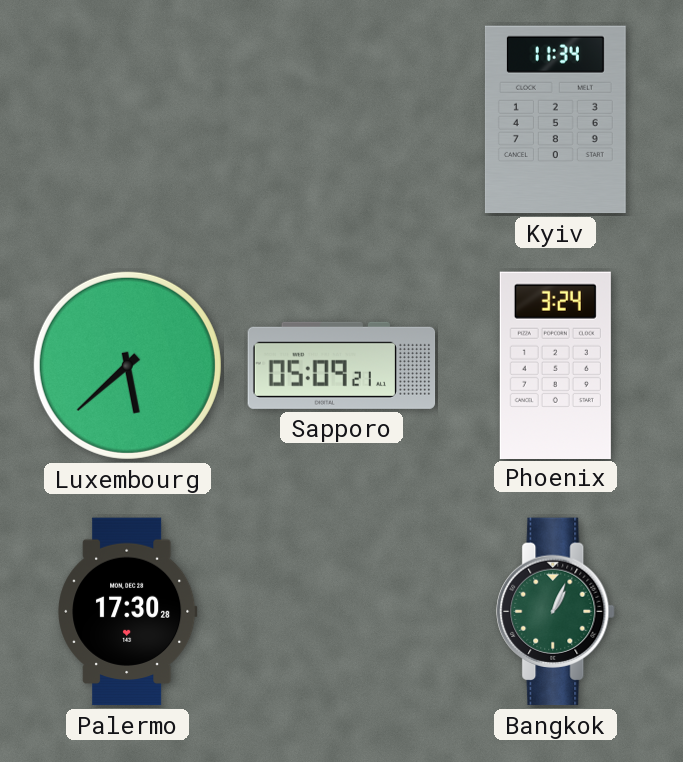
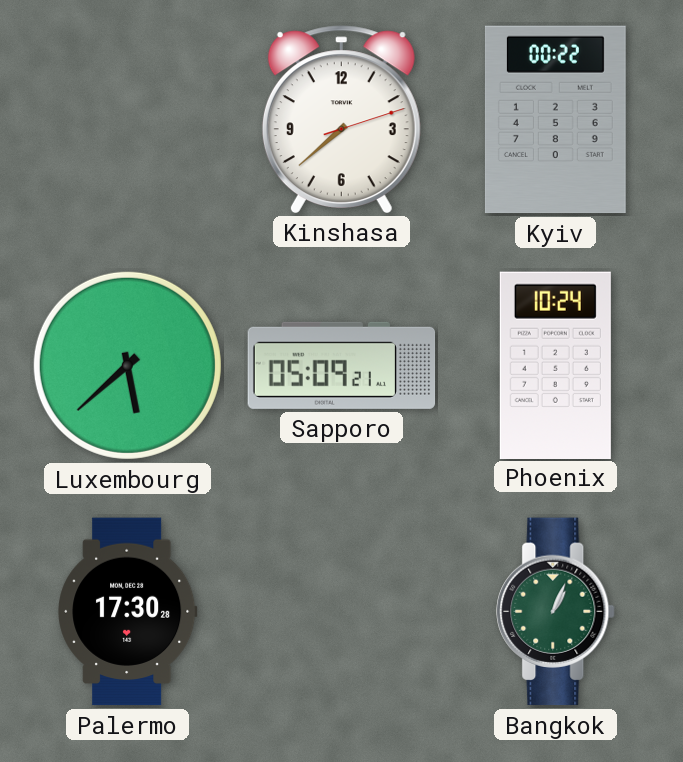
Kinshasa: none -> 7:38
Kyiv: 11:34 -> 00:22
Phoenix: 3:24 -> 10:24
